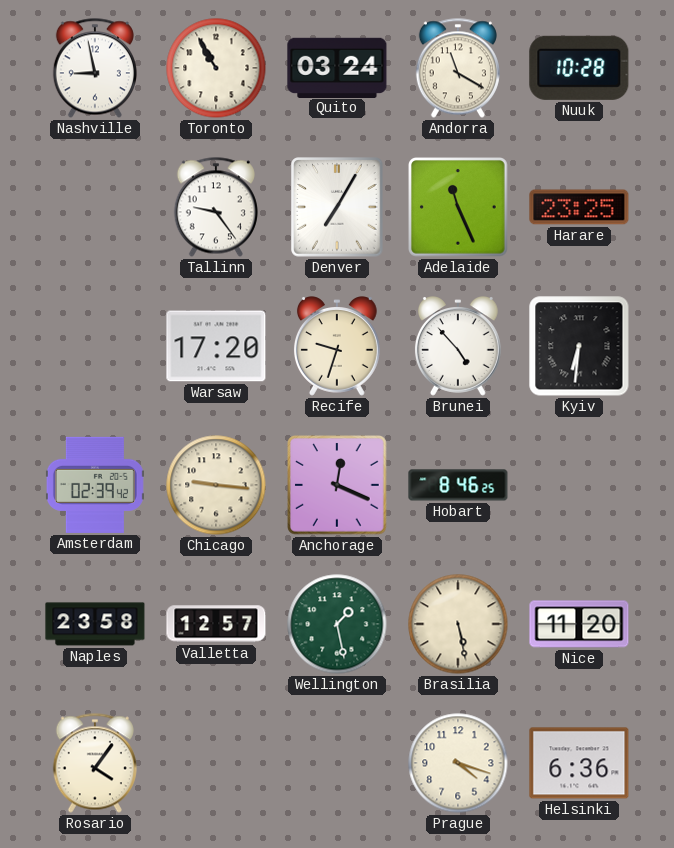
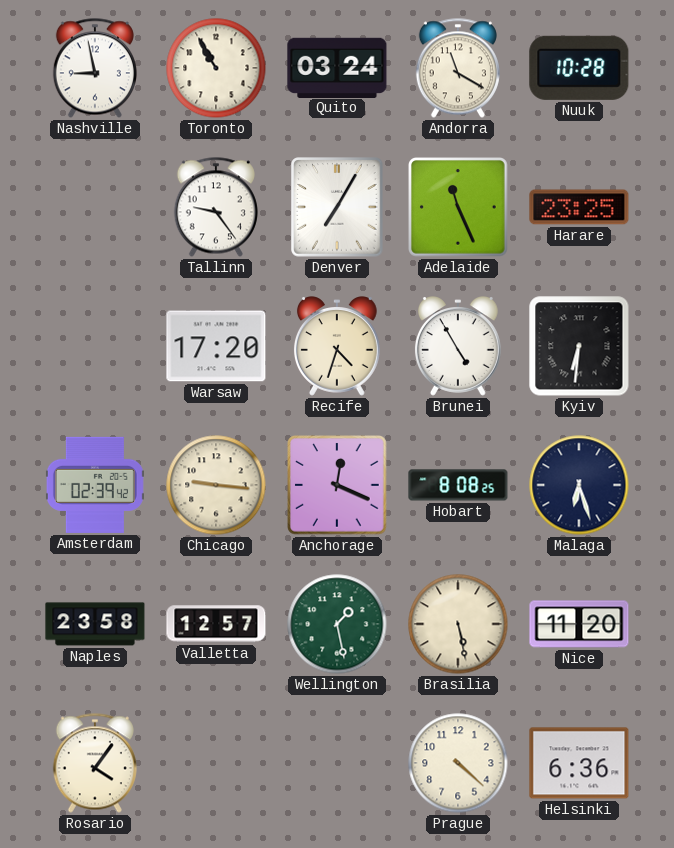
Recife: 9:33 -> 4:33
Brunei: 4:53 -> 4:55
Hobart: 8:46 -> 8:08
Malaga: none -> 6:27
Prague: 4:18 -> 4:22
